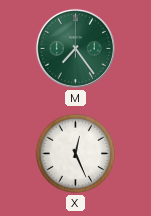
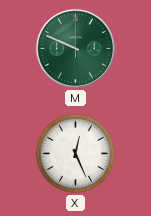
M: 7:24 -> 9:49
